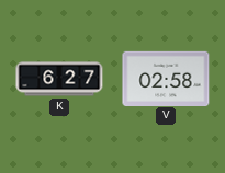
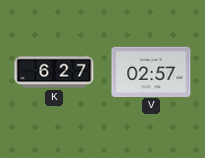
V: 02:58 -> 02:57
